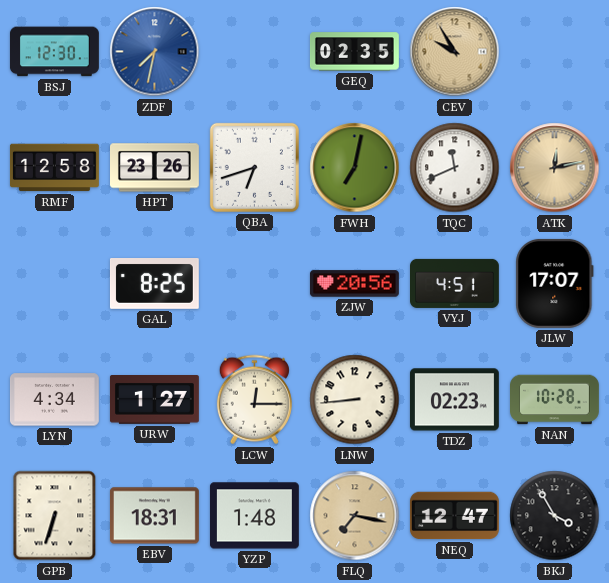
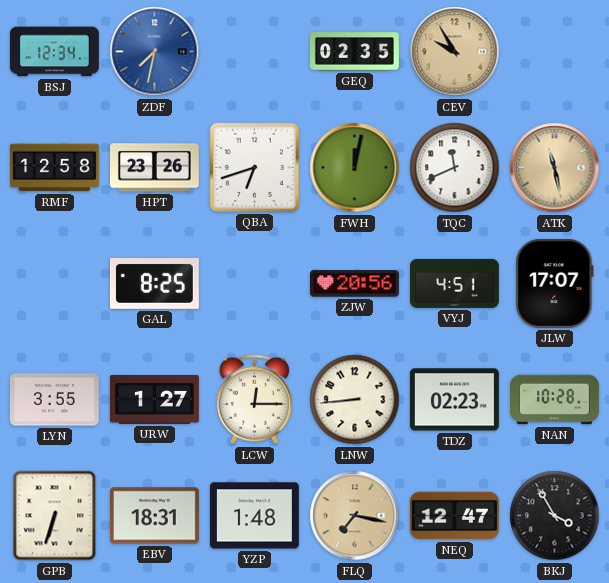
BSJ: 12:30 -> 12:34
FWH: 7:02 -> 12:02
ATK: 12:13 -> 11:28
LYN: 4:34 -> 3:55
